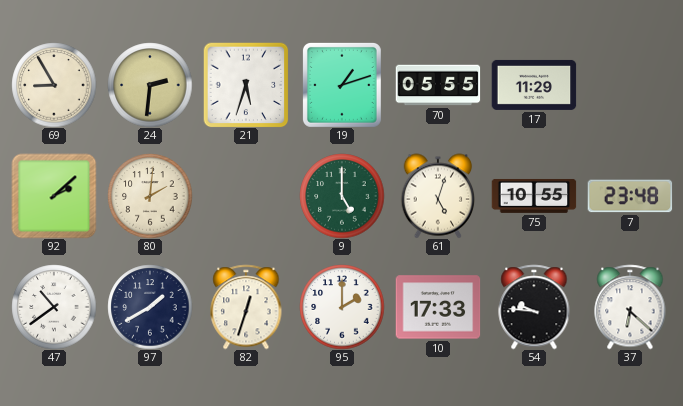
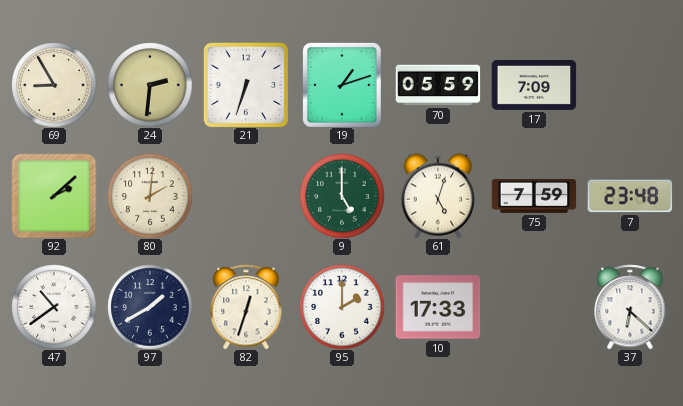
21: 5:33 -> 6:33
70: 05:55 -> 05:59
17: 11:29 -> 7:09
75: 10:55 -> 7:59
54: 9:46 -> none
